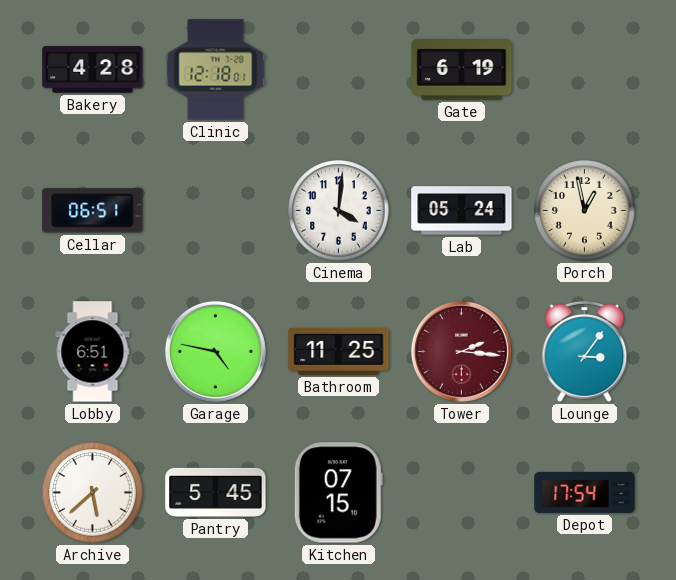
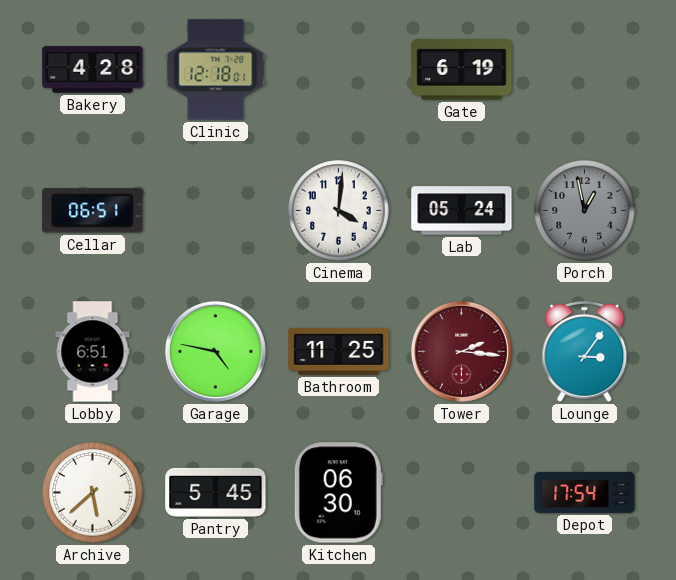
Porch dial: cream -> grey
Kitchen: 07:15 -> 06:30
